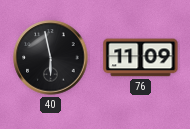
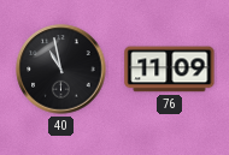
40: 5:58 -> 10:58
